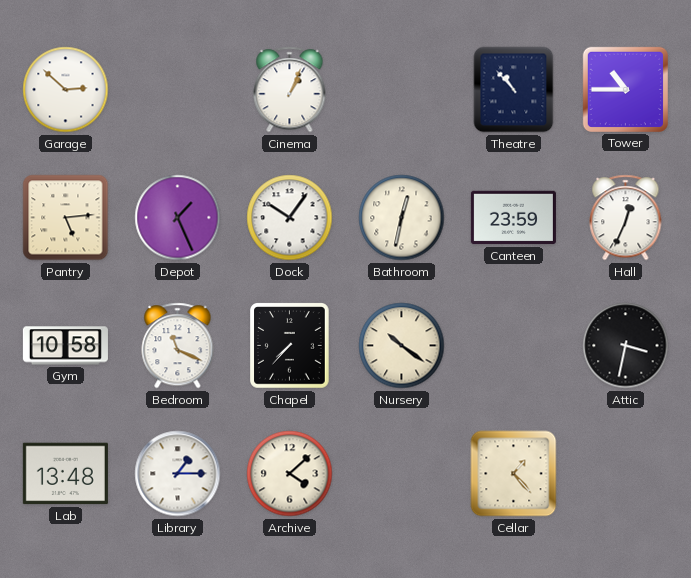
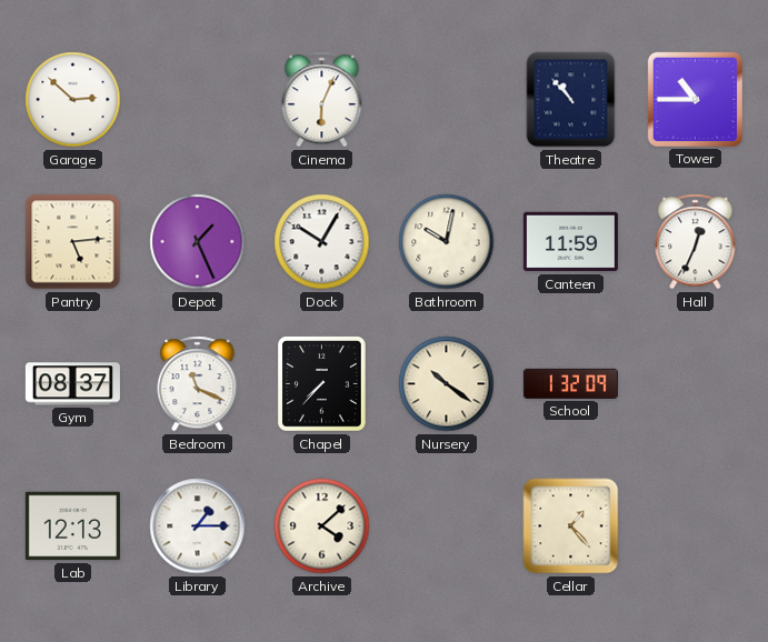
Cinema: 1:04 -> 6:04
Dock: 10:06 -> 10:05
Bathroom: 12:32 -> 10:02
Canteen: 23:59 -> 11:59
Gym: 10:58 -> 08:37
School: none -> 1:32
Attic: 3:32 -> none
Lab: 13:48 -> 12:13
